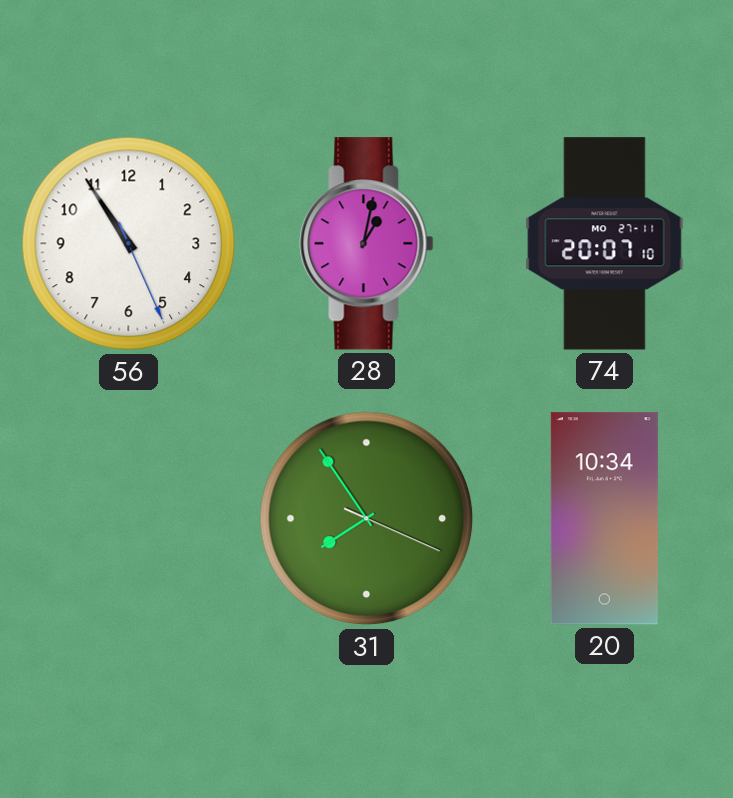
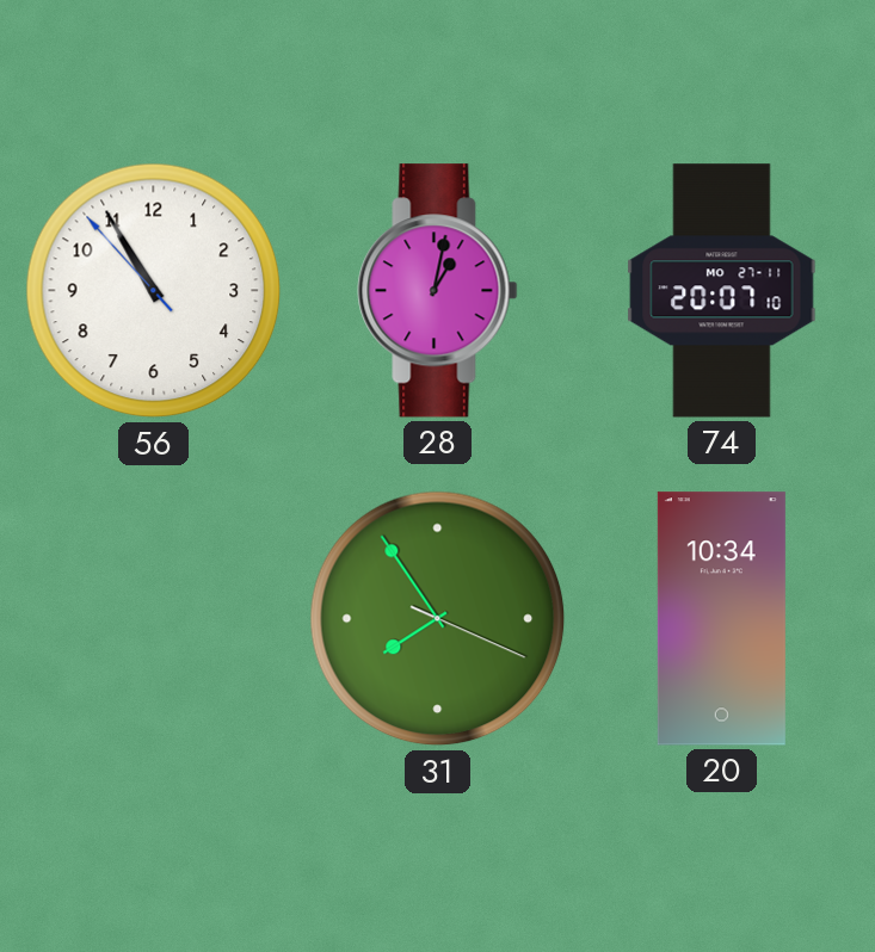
56: 10:54:26 -> 10:54:53
